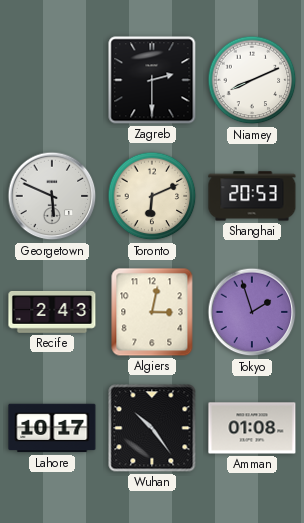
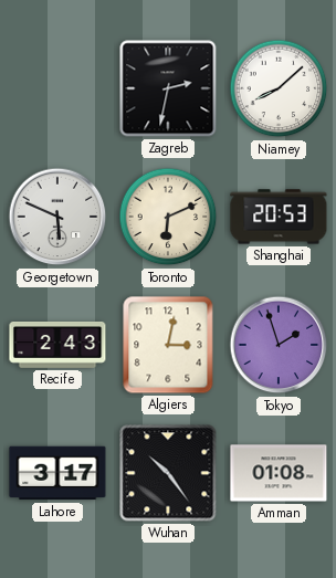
Zagreb: 2:30 -> 2:32
Niamey: 8:11 -> 8:08
Lahore: 10:17 -> 3:17
